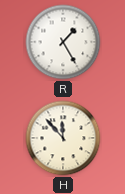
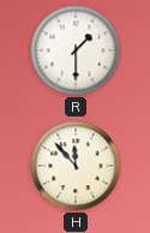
R: 1:25 -> 1:30
